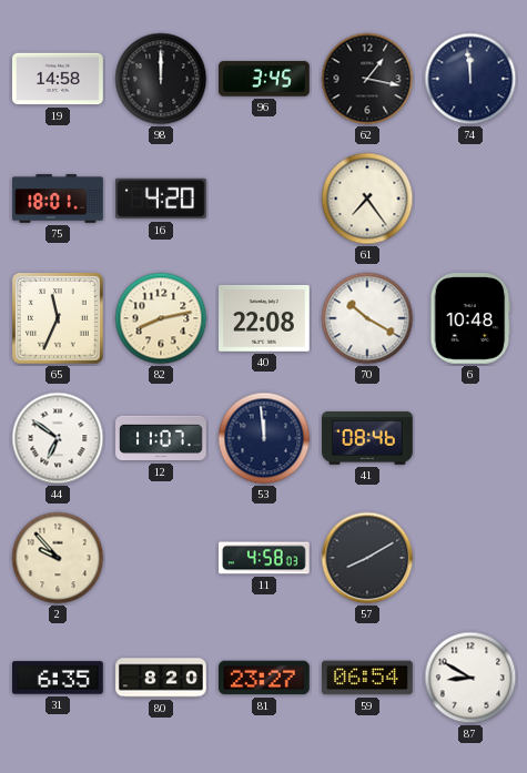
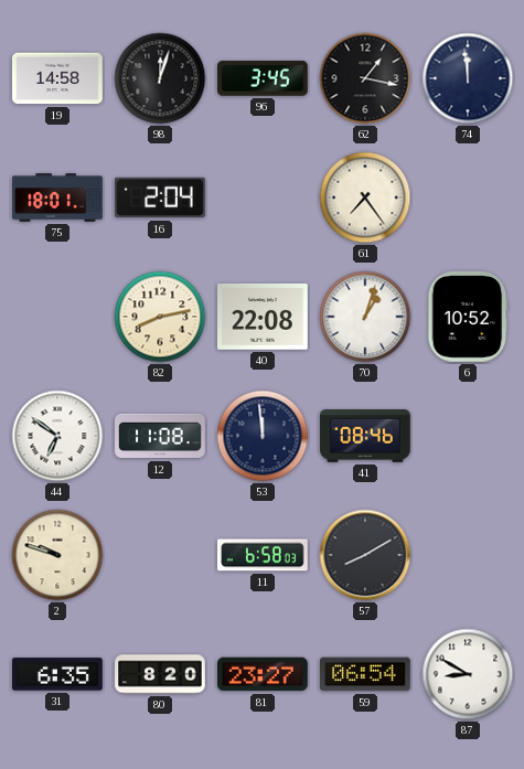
98: 12:00 -> 12:03
16: 4:20 -> 2:04
65: 11:34 -> none
70: 10:20 -> 1:03
6: 10:48 -> 10:52
12: 11:07 -> 11:08
2: 9:53 -> 9:48
11: 4:58 -> 6:58
